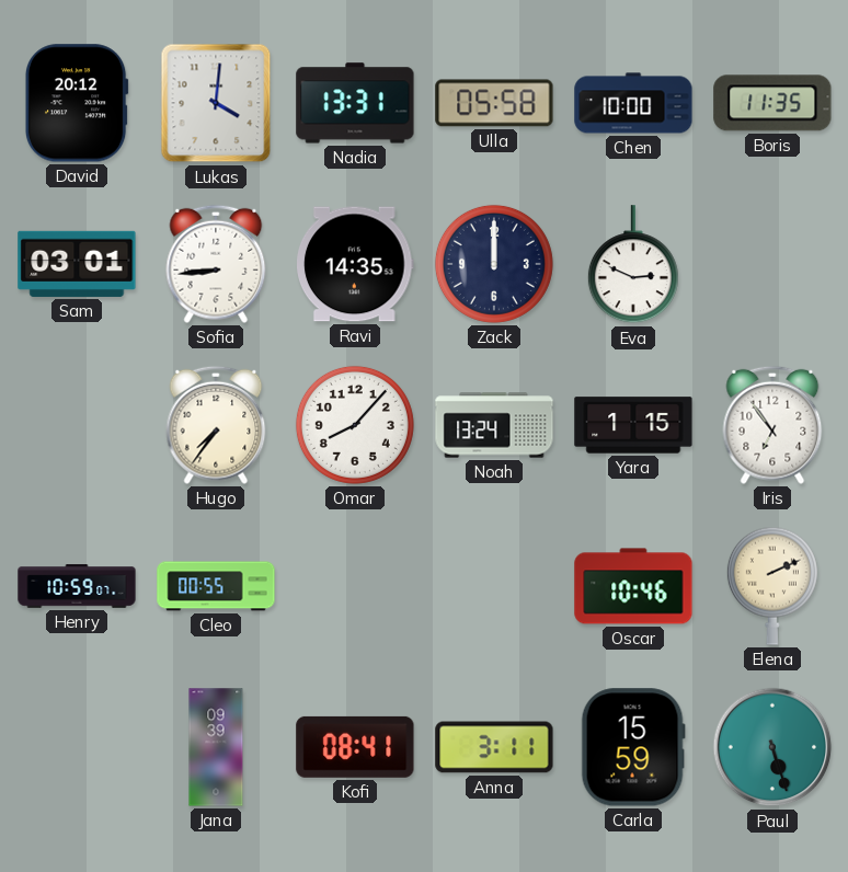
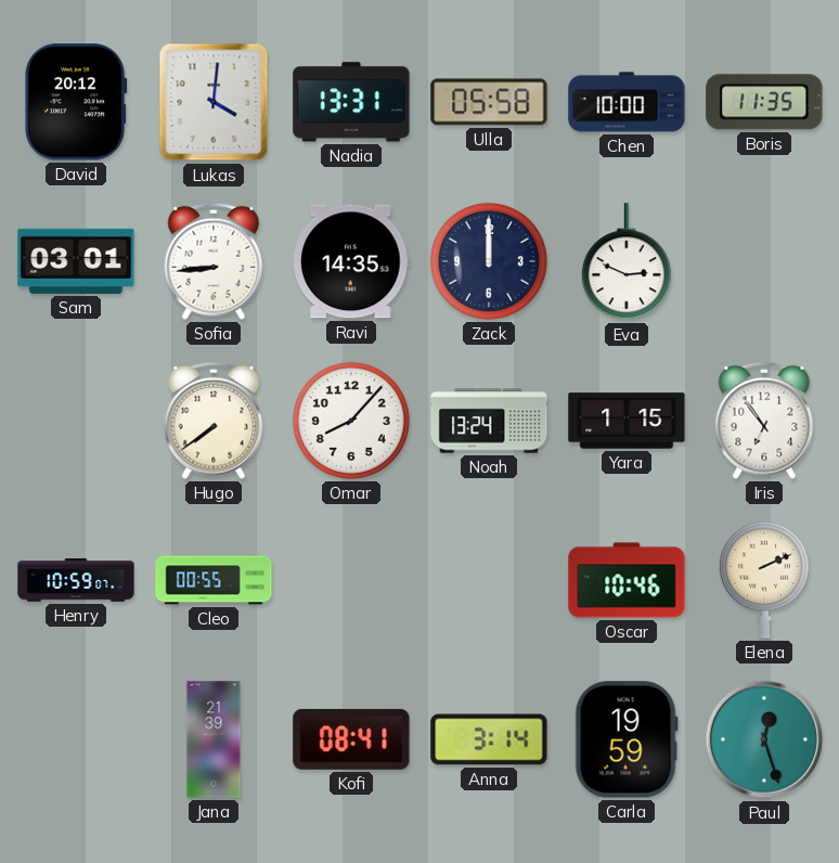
Hugo: 7:36 -> 7:39
Jana: 09:39 -> 21:39
Anna: 3:11 -> 3:14
Carla: 15:59 -> 19:59
Paul: 5:27 -> 12:27
